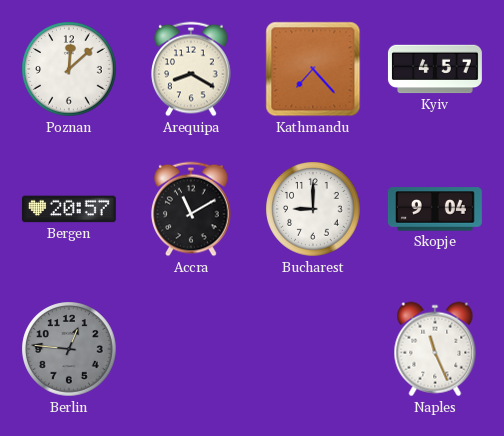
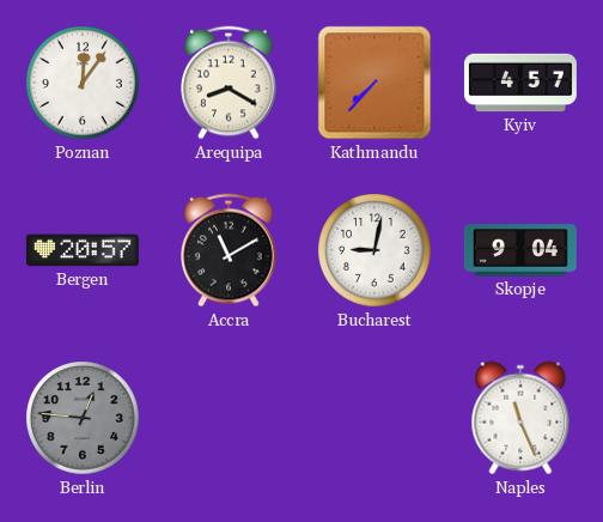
Poznan: 12:08 -> 12:06
Kathmandu: 7:23 -> 7:37
Bucharest: 9:00 -> 9:02
